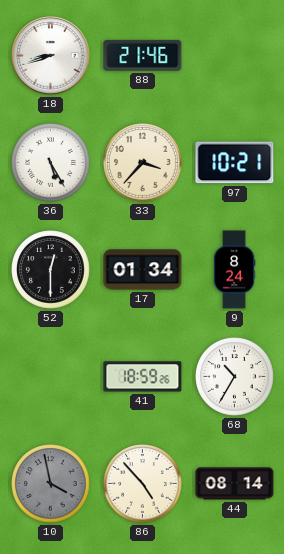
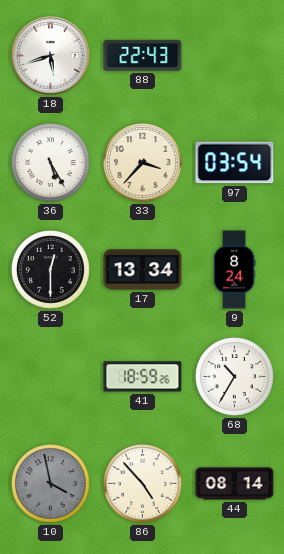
18: 8:42 -> 5:42
88: 21:46 -> 22:43
97: 10:21 -> 03:54
17: 01:34 -> 13:34
